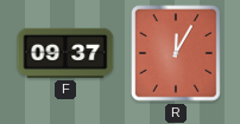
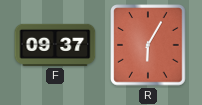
R: 12:05 -> 6:05
